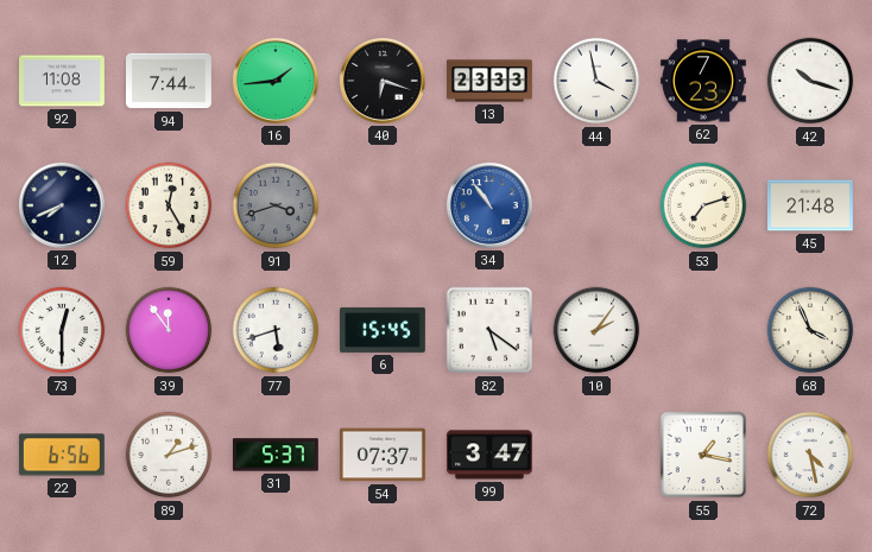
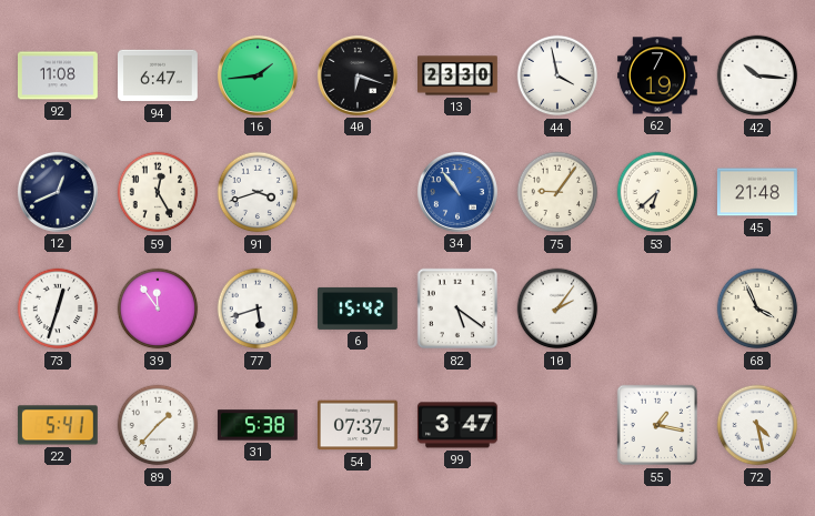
94: 7:44 -> 6:47
13: 23:33 -> 23:30
62: 7:23 -> 7:19
42: 10:18 -> 10:16
12: 7:41 -> 12:41
91 dial: grey -> white
75: none -> 9:06
53: 7:12 -> 6:38
73: 12:30 -> 12:33
6: 15:45 -> 15:42
22: 6:56 -> 5:41
89: 1:12 -> 1:37
31: 5:37 -> 5:38
